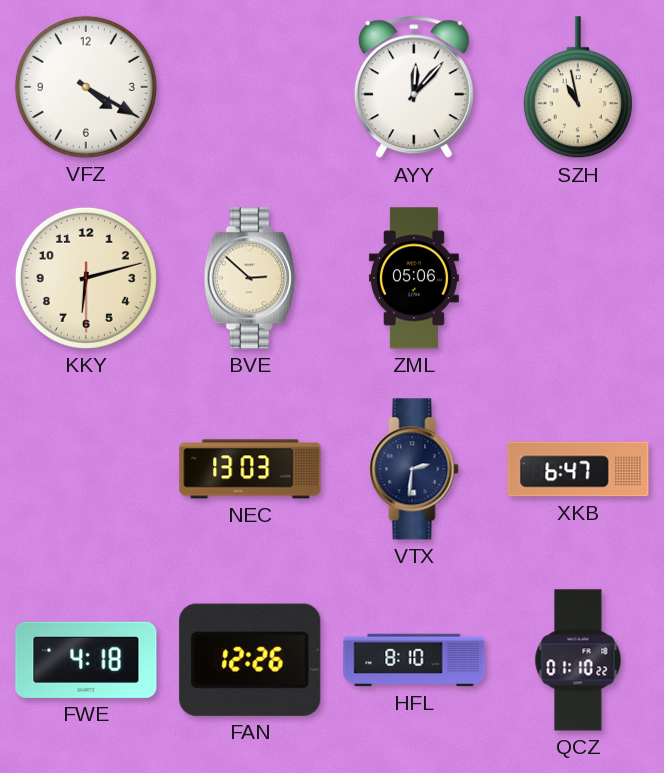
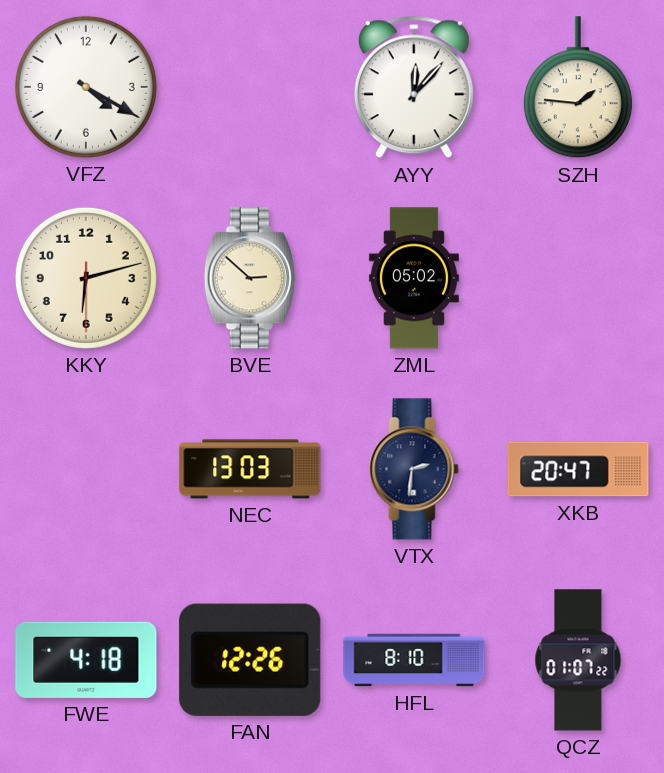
SZH: 10:58 -> 1:46
ZML: 05:06 -> 05:02
XKB: 6:47 -> 20:47
QCZ: 01:10 -> 01:07
